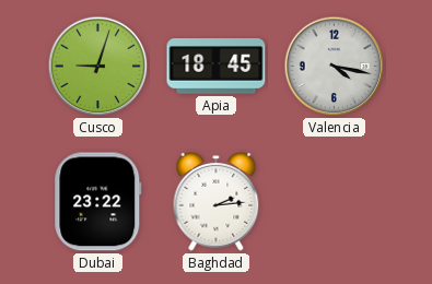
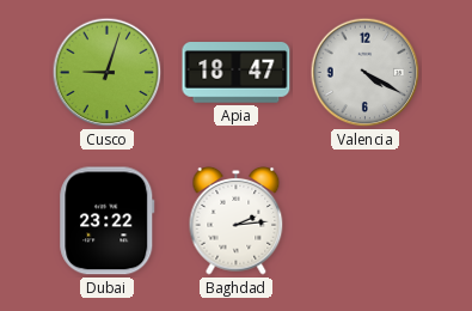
Apia: 18:45 -> 18:47
Valencia: 4:17 -> 4:20
